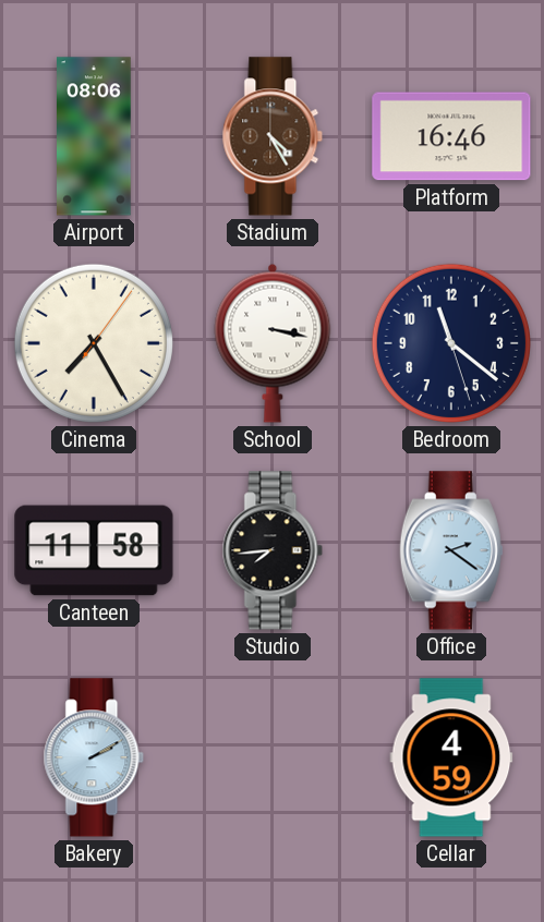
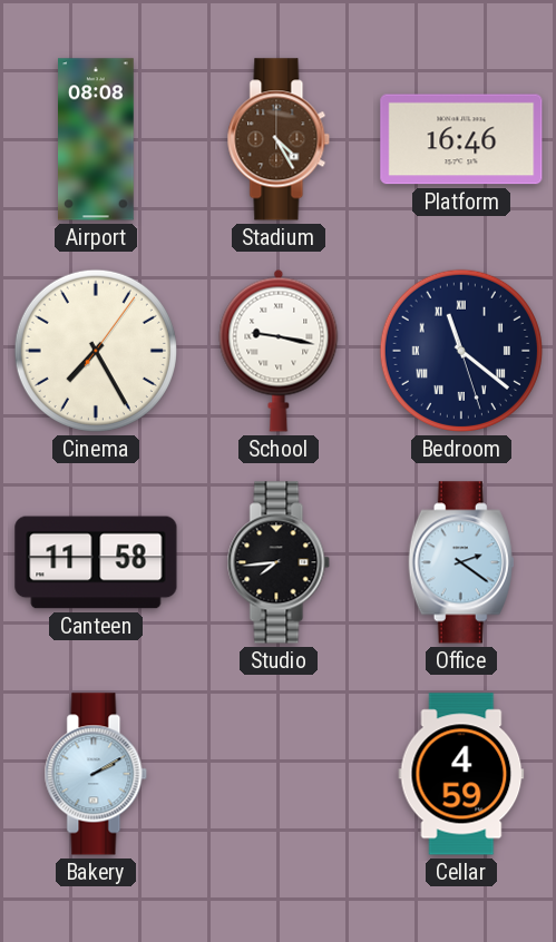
Airport: 08:06 -> 08:08
School: 3:17 -> 9:17
Bedroom numerals: Arabic -> Roman
